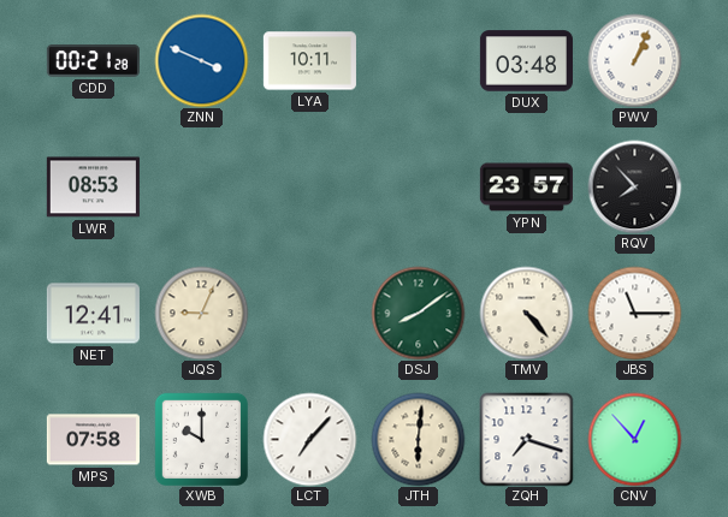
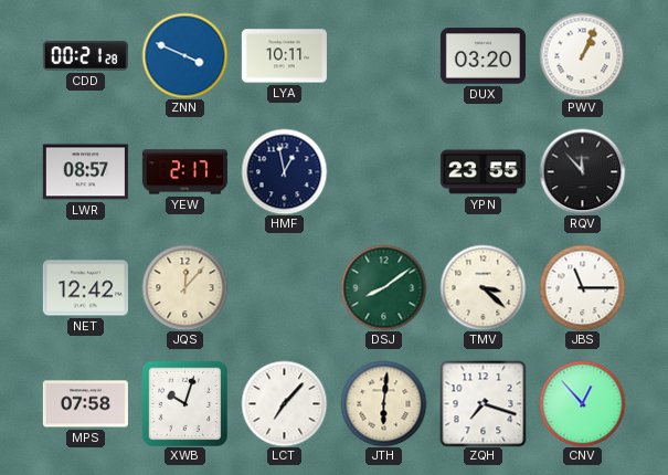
DUX: 03:48 -> 03:20
LWR: 08:53 -> 08:57
YEW: none -> 2:17
HMF: none -> 12:58
YPN: 23:57 -> 23:55
RQV: 7:53 -> 11:53
NET: 12:41 -> 12:42
JQS: 9:04 -> 12:07
TMV: 4:23 -> 3:22
XWB: 10:00 -> 10:03
